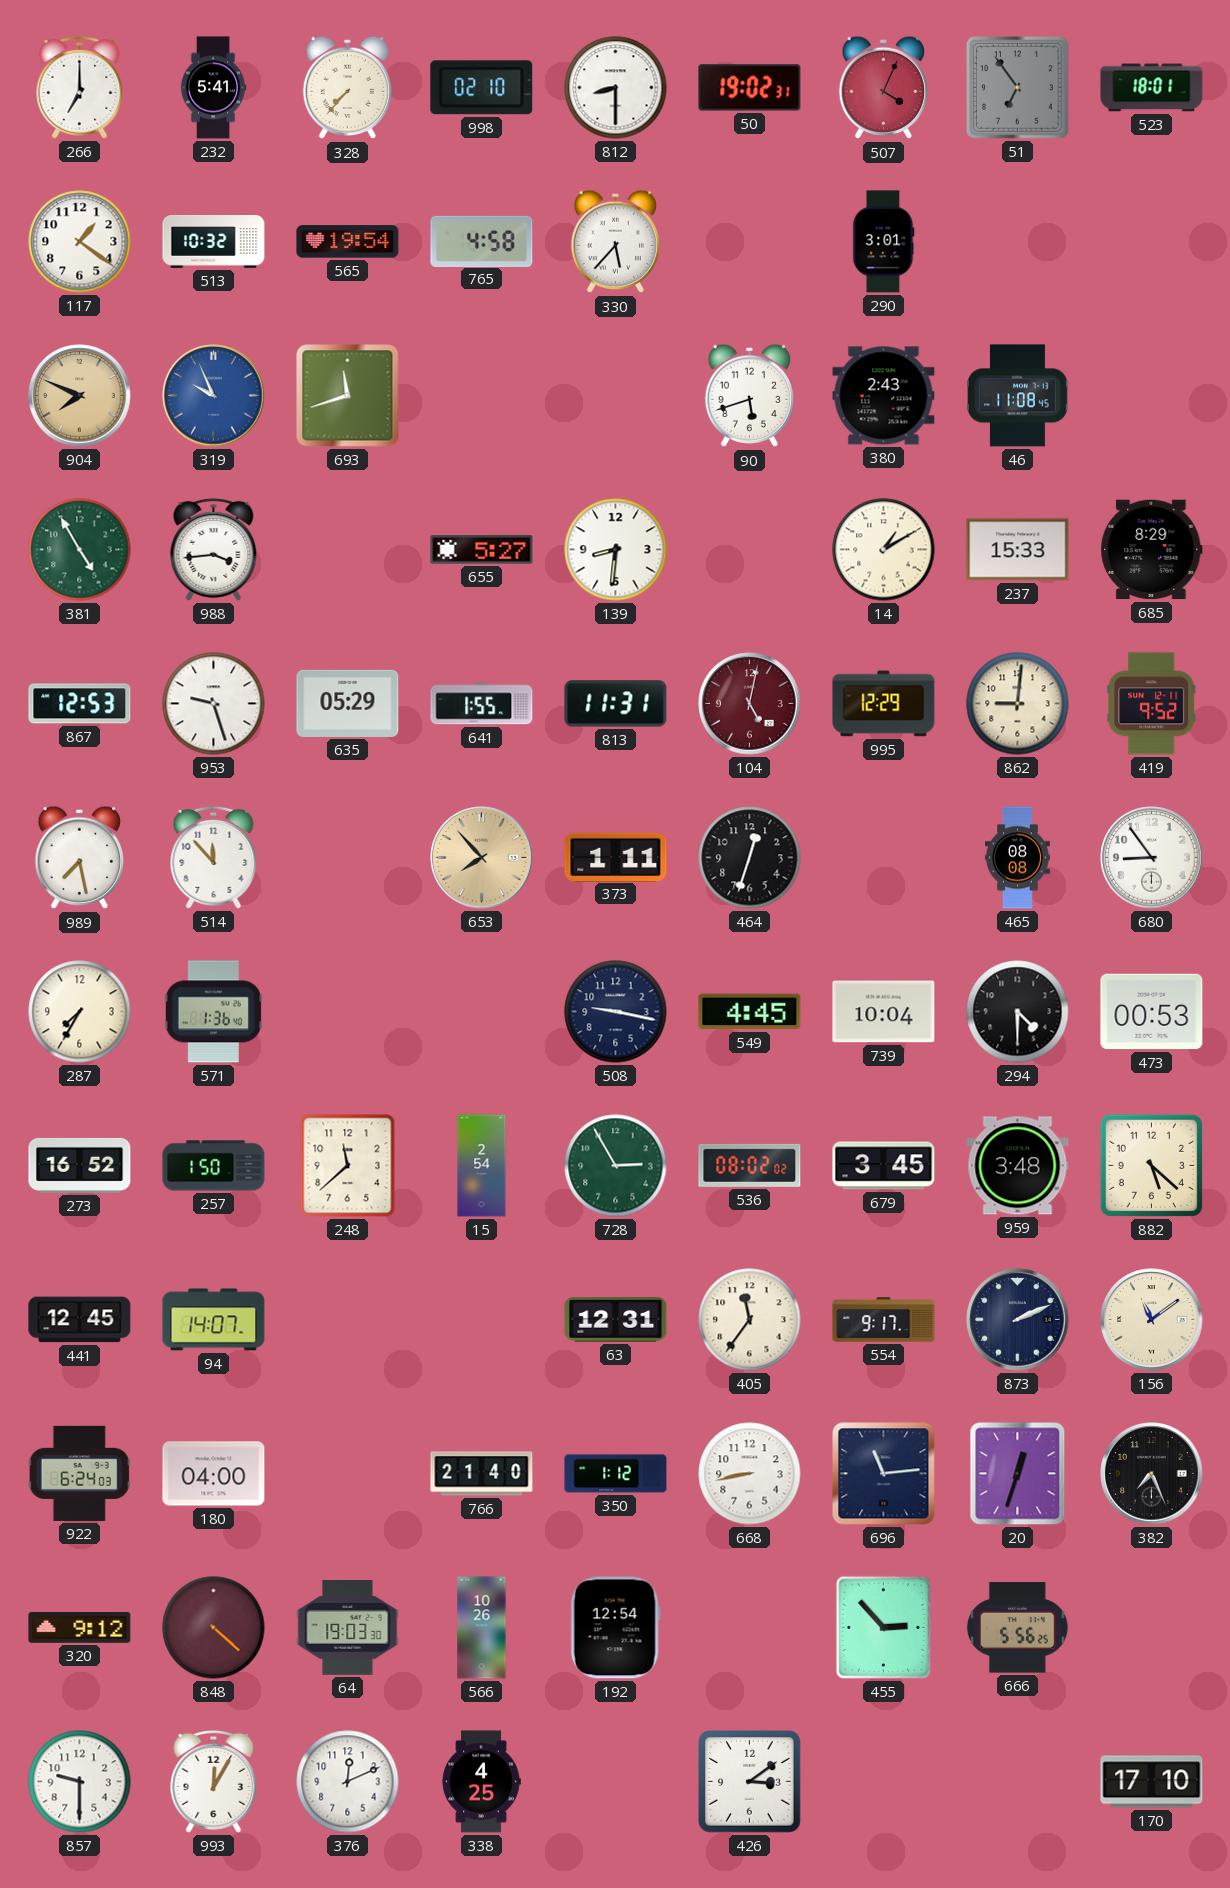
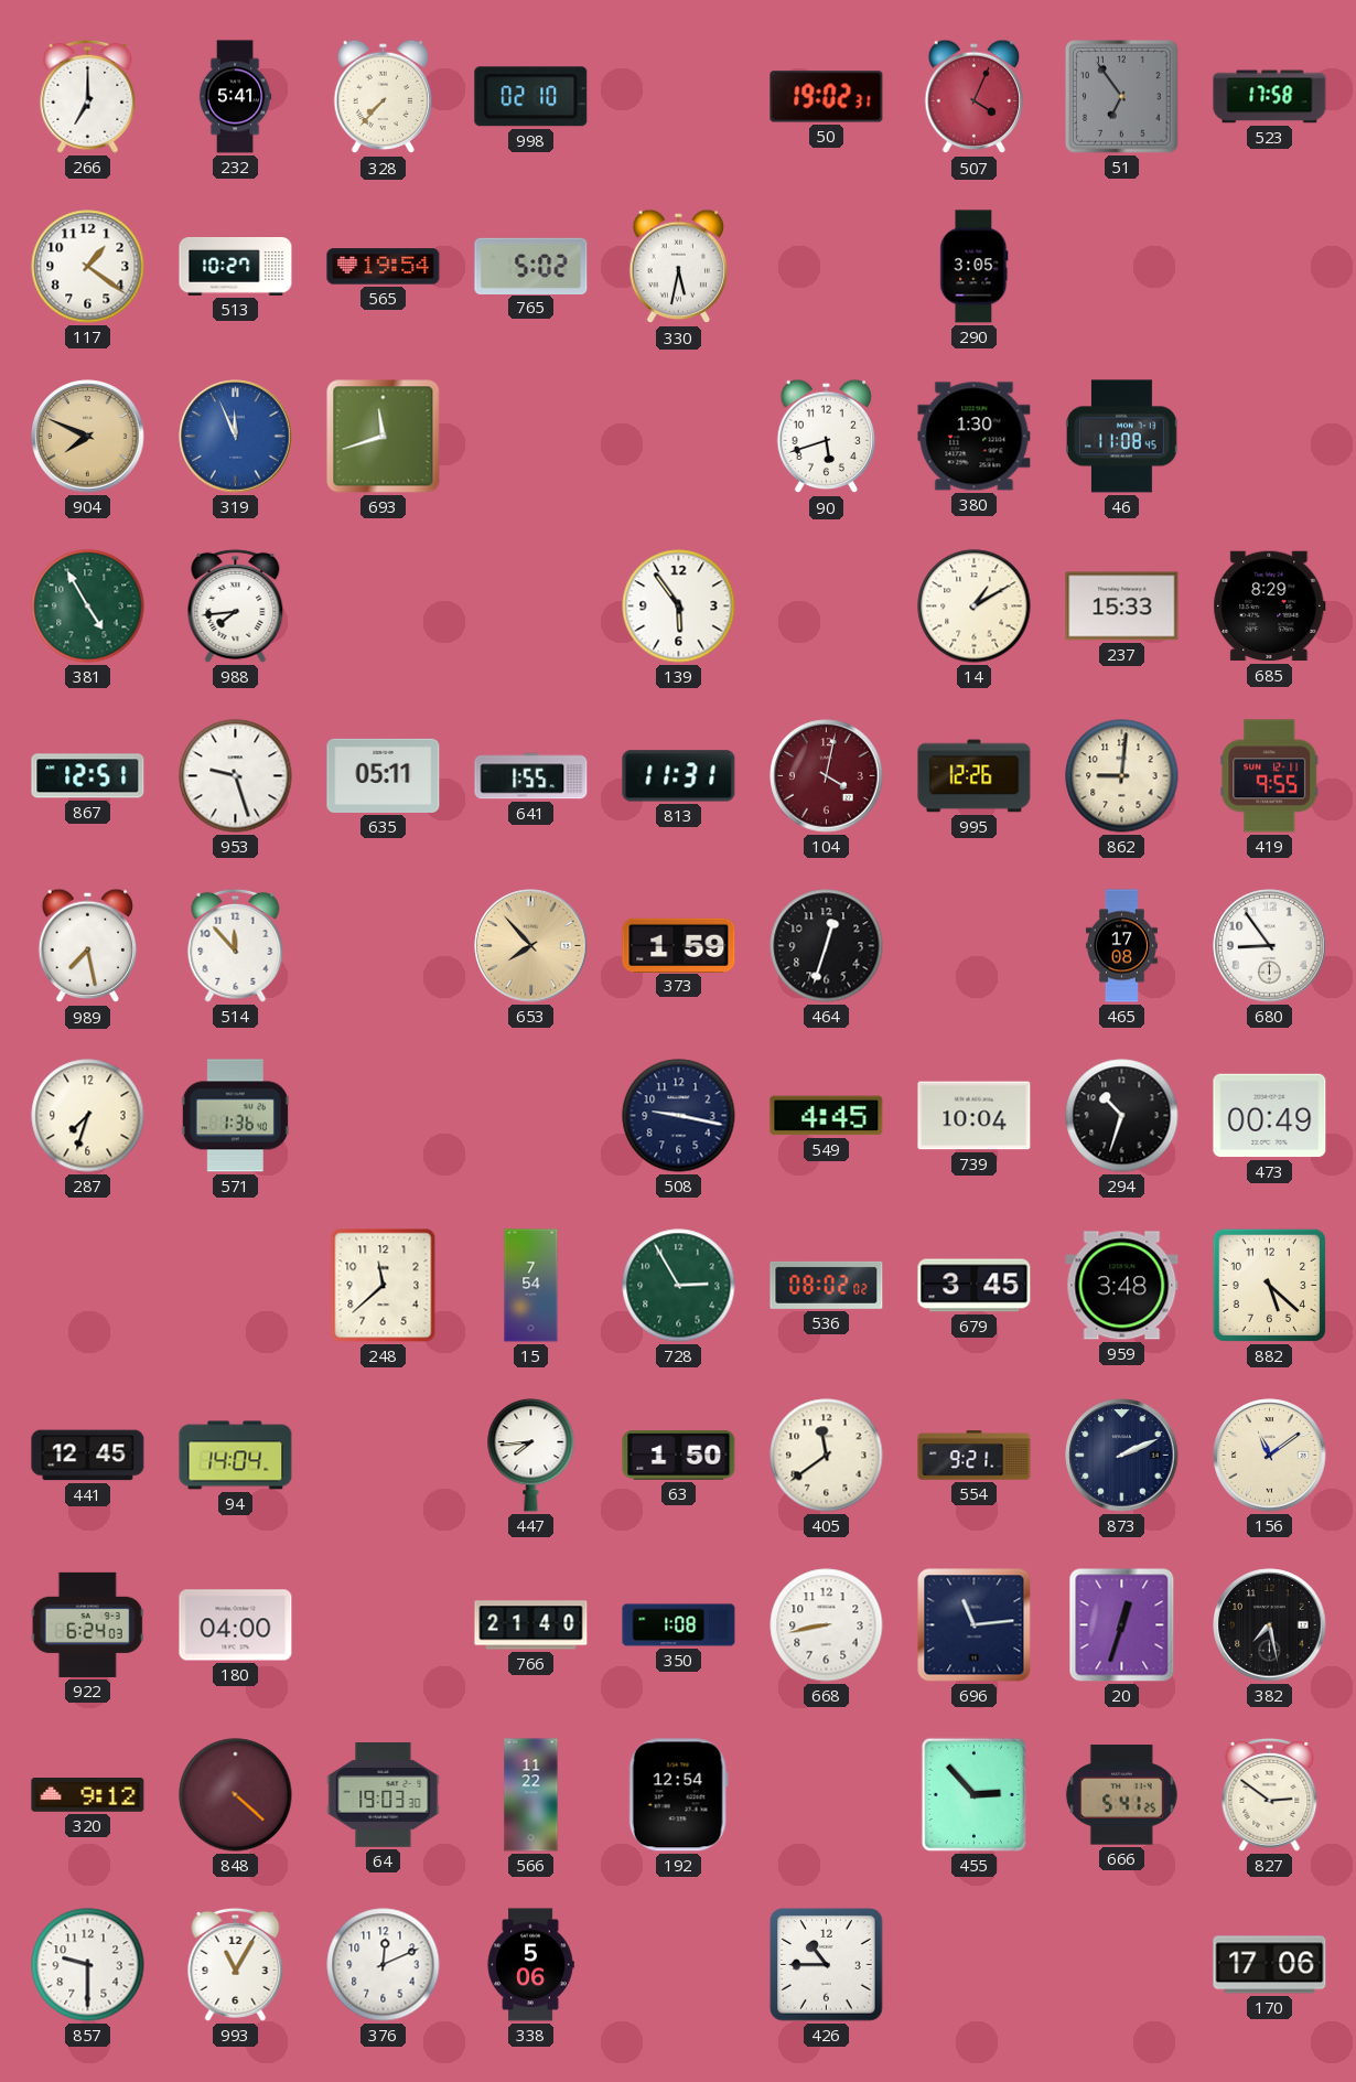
812: 8:30 -> none
523: 18:01 -> 17:58
513: 10:32 -> 10:27
765: 4:58 -> 5:02
330: 5:37 -> 5:32
290: 3:01 -> 3:05
319: 9:56 -> 11:56
380: 2:43 -> 1:30
988: 3:44 -> 7:44
655: 5:27 -> none
139: 8:31 -> 5:54
867: 12:53 -> 12:51
635: 05:29 -> 05:11
104: 5:02 -> 4:02
995: 12:29 -> 12:26
419: 9:52 -> 9:55
373: 1:11 -> 1:59
465: 08:08 -> 17:08
287: 7:35 -> 7:33
294: 4:30 -> 10:33
473: 00:53 -> 00:49
273: 16:52 -> none
257: 1:50 -> none
15: 2:54 -> 7:54
94: 14:07 -> 14:04
447: none -> 7:44
63: 12:31 -> 1:50
405: 11:36 -> 11:39
554: 9:17 -> 9:21
350: 1:12 -> 1:08
382: 7:26 -> 7:28
566: 10:26 -> 11:22
666: 5:56 -> 5:41
827: none -> 2:51
993: 12:05 -> 11:05
338: 4:25 -> 5:06
426: 3:09 -> 10:45
170: 17:10 -> 17:06
